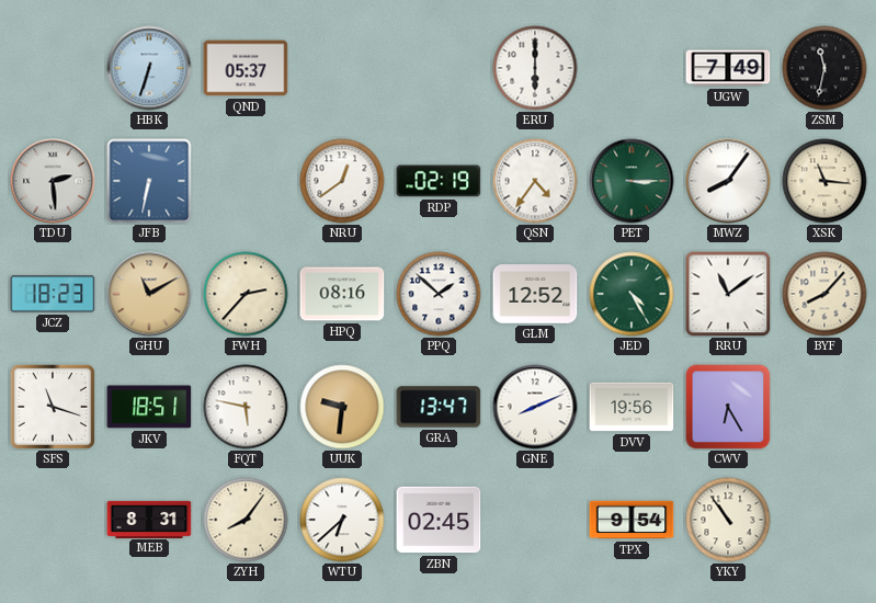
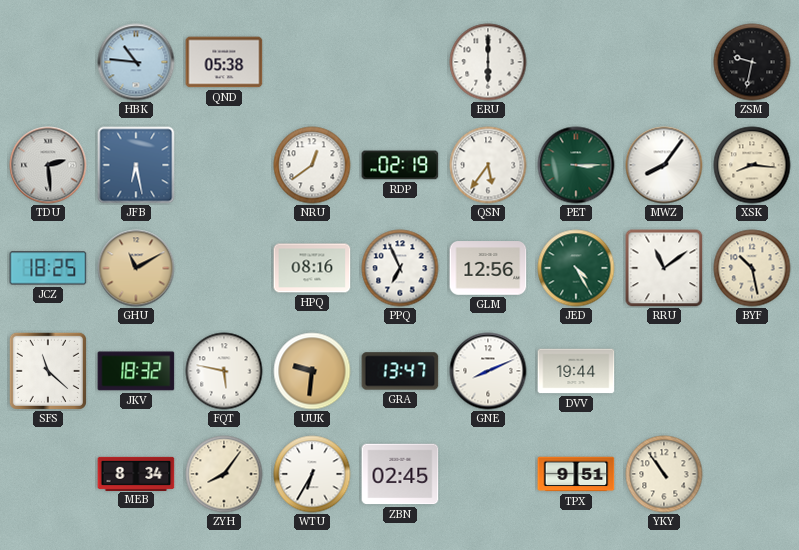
HBK: 6:33 -> 10:46
QND: 05:37 -> 05:38
UGW: 7:49 -> none
ZSM: 11:32 -> 9:32
JFB: 6:32 -> 6:28
QSN: 4:36 -> 5:36
XSK: 11:16 -> 8:16
JCZ: 18:23 -> 18:25
FWH: 2:37 -> none
PPQ: 1:52 -> 6:56
GLM: 12:52 -> 12:56
BYF: 8:07 -> 10:28
SFS: 11:18 -> 11:22
JKV: 18:51 -> 18:32
DVV: 19:56 -> 19:44
CWV: 6:25 -> none
MEB: 8:31 -> 8:34
WTU: 6:38 -> 6:35
TPX: 9:54 -> 9:51
